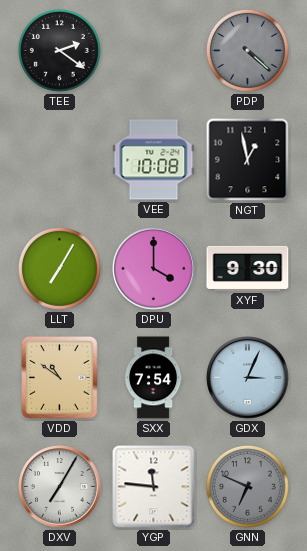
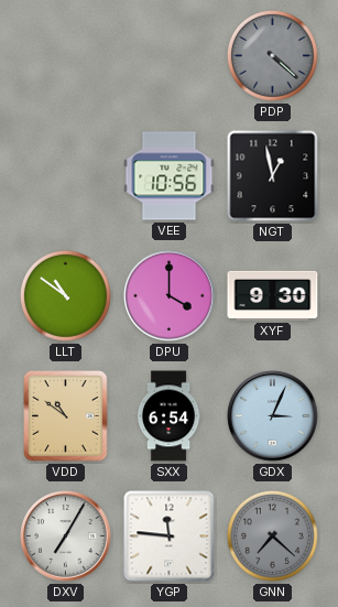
TEE: 2:21 -> none
VEE: 10:08 -> 10:56
LLT: 7:05 -> 10:51
SXX: 7:54 -> 6:54
GNN: 6:49 -> 7:22
